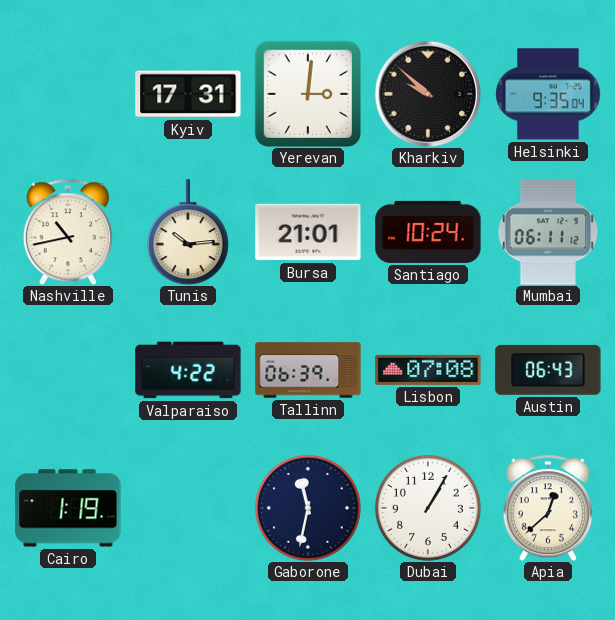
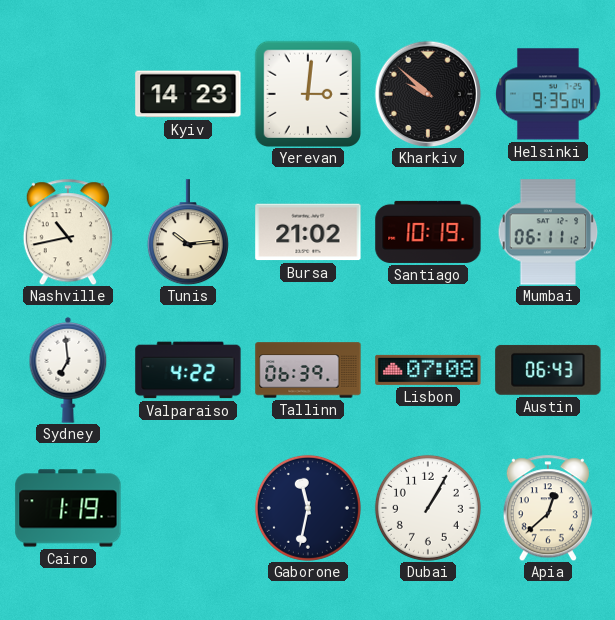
Kyiv: 17:31 -> 14:23
Bursa: 21:01 -> 21:02
Santiago: 10:24 -> 10:19
Sydney: none -> 6:59
